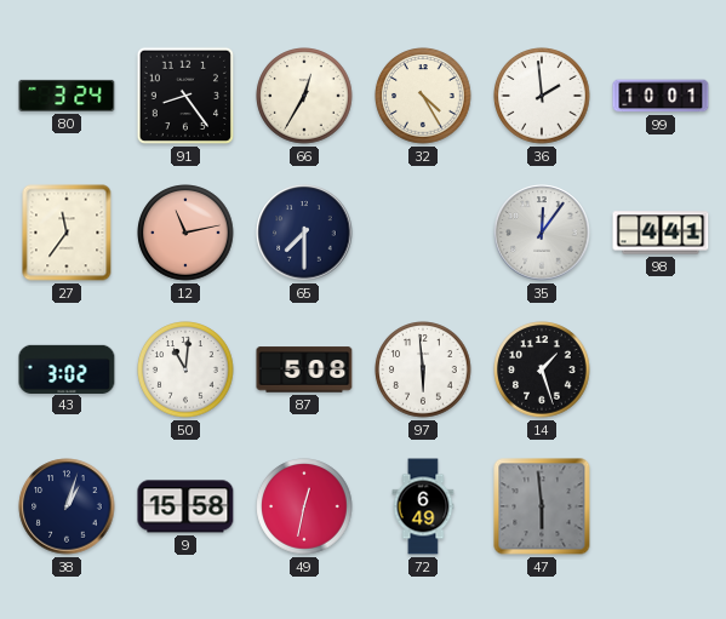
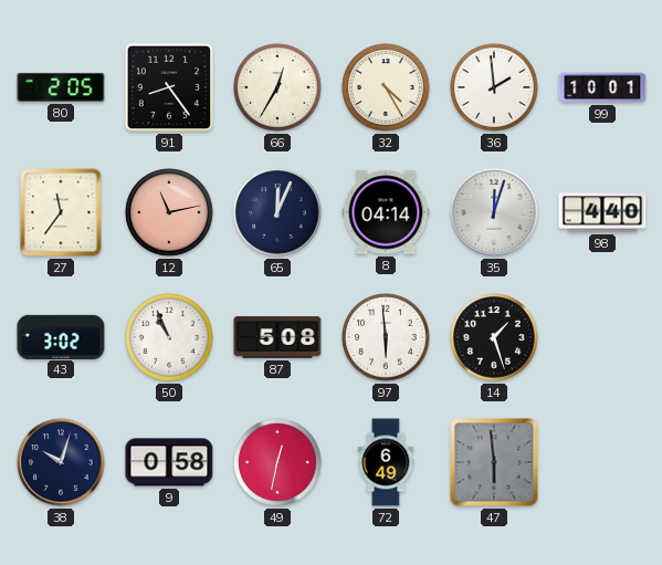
80: 3:24 -> 2:05
65: 7:30 -> 12:04
8: none -> 04:14
35: 12:06 -> 12:03
98: 4:41 -> 4:40
50: 11:01 -> 10:56
38: 1:03 -> 10:03
9: 15:58 -> 0:58
